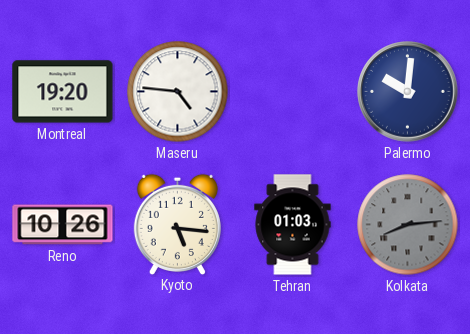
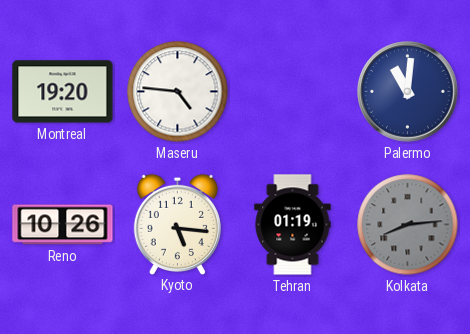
Palermo: 10:01 -> 11:01
Tehran: 01:03 -> 01:19
